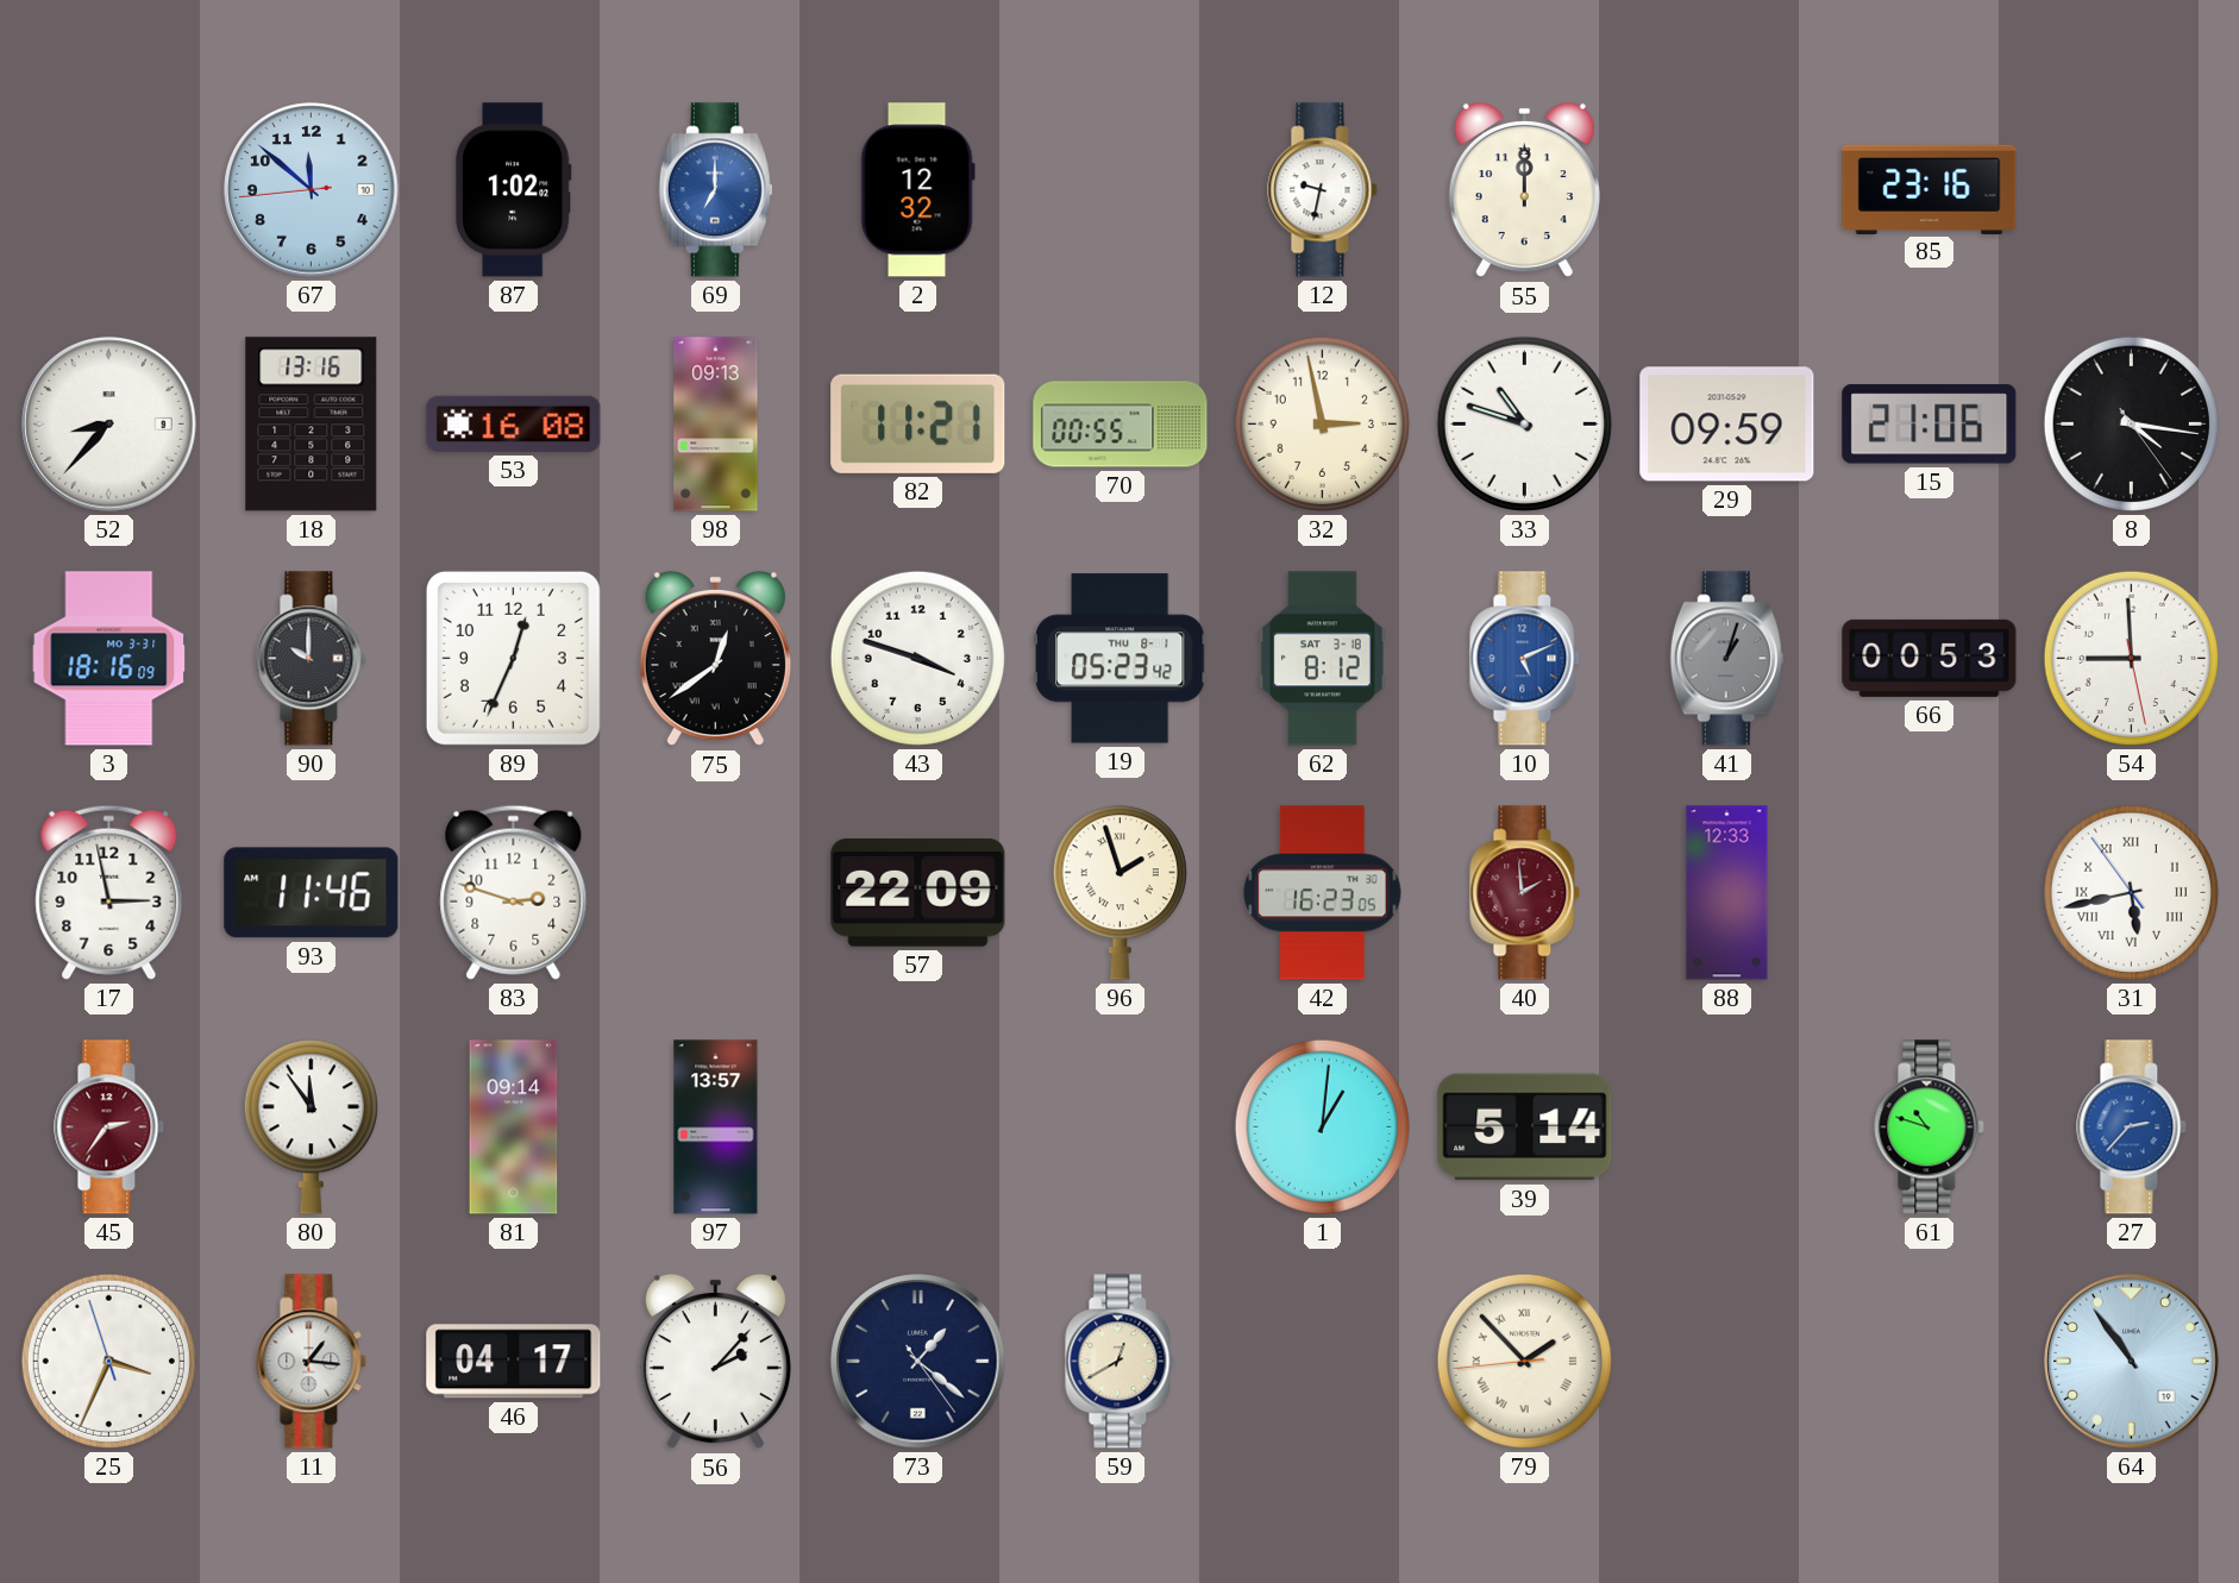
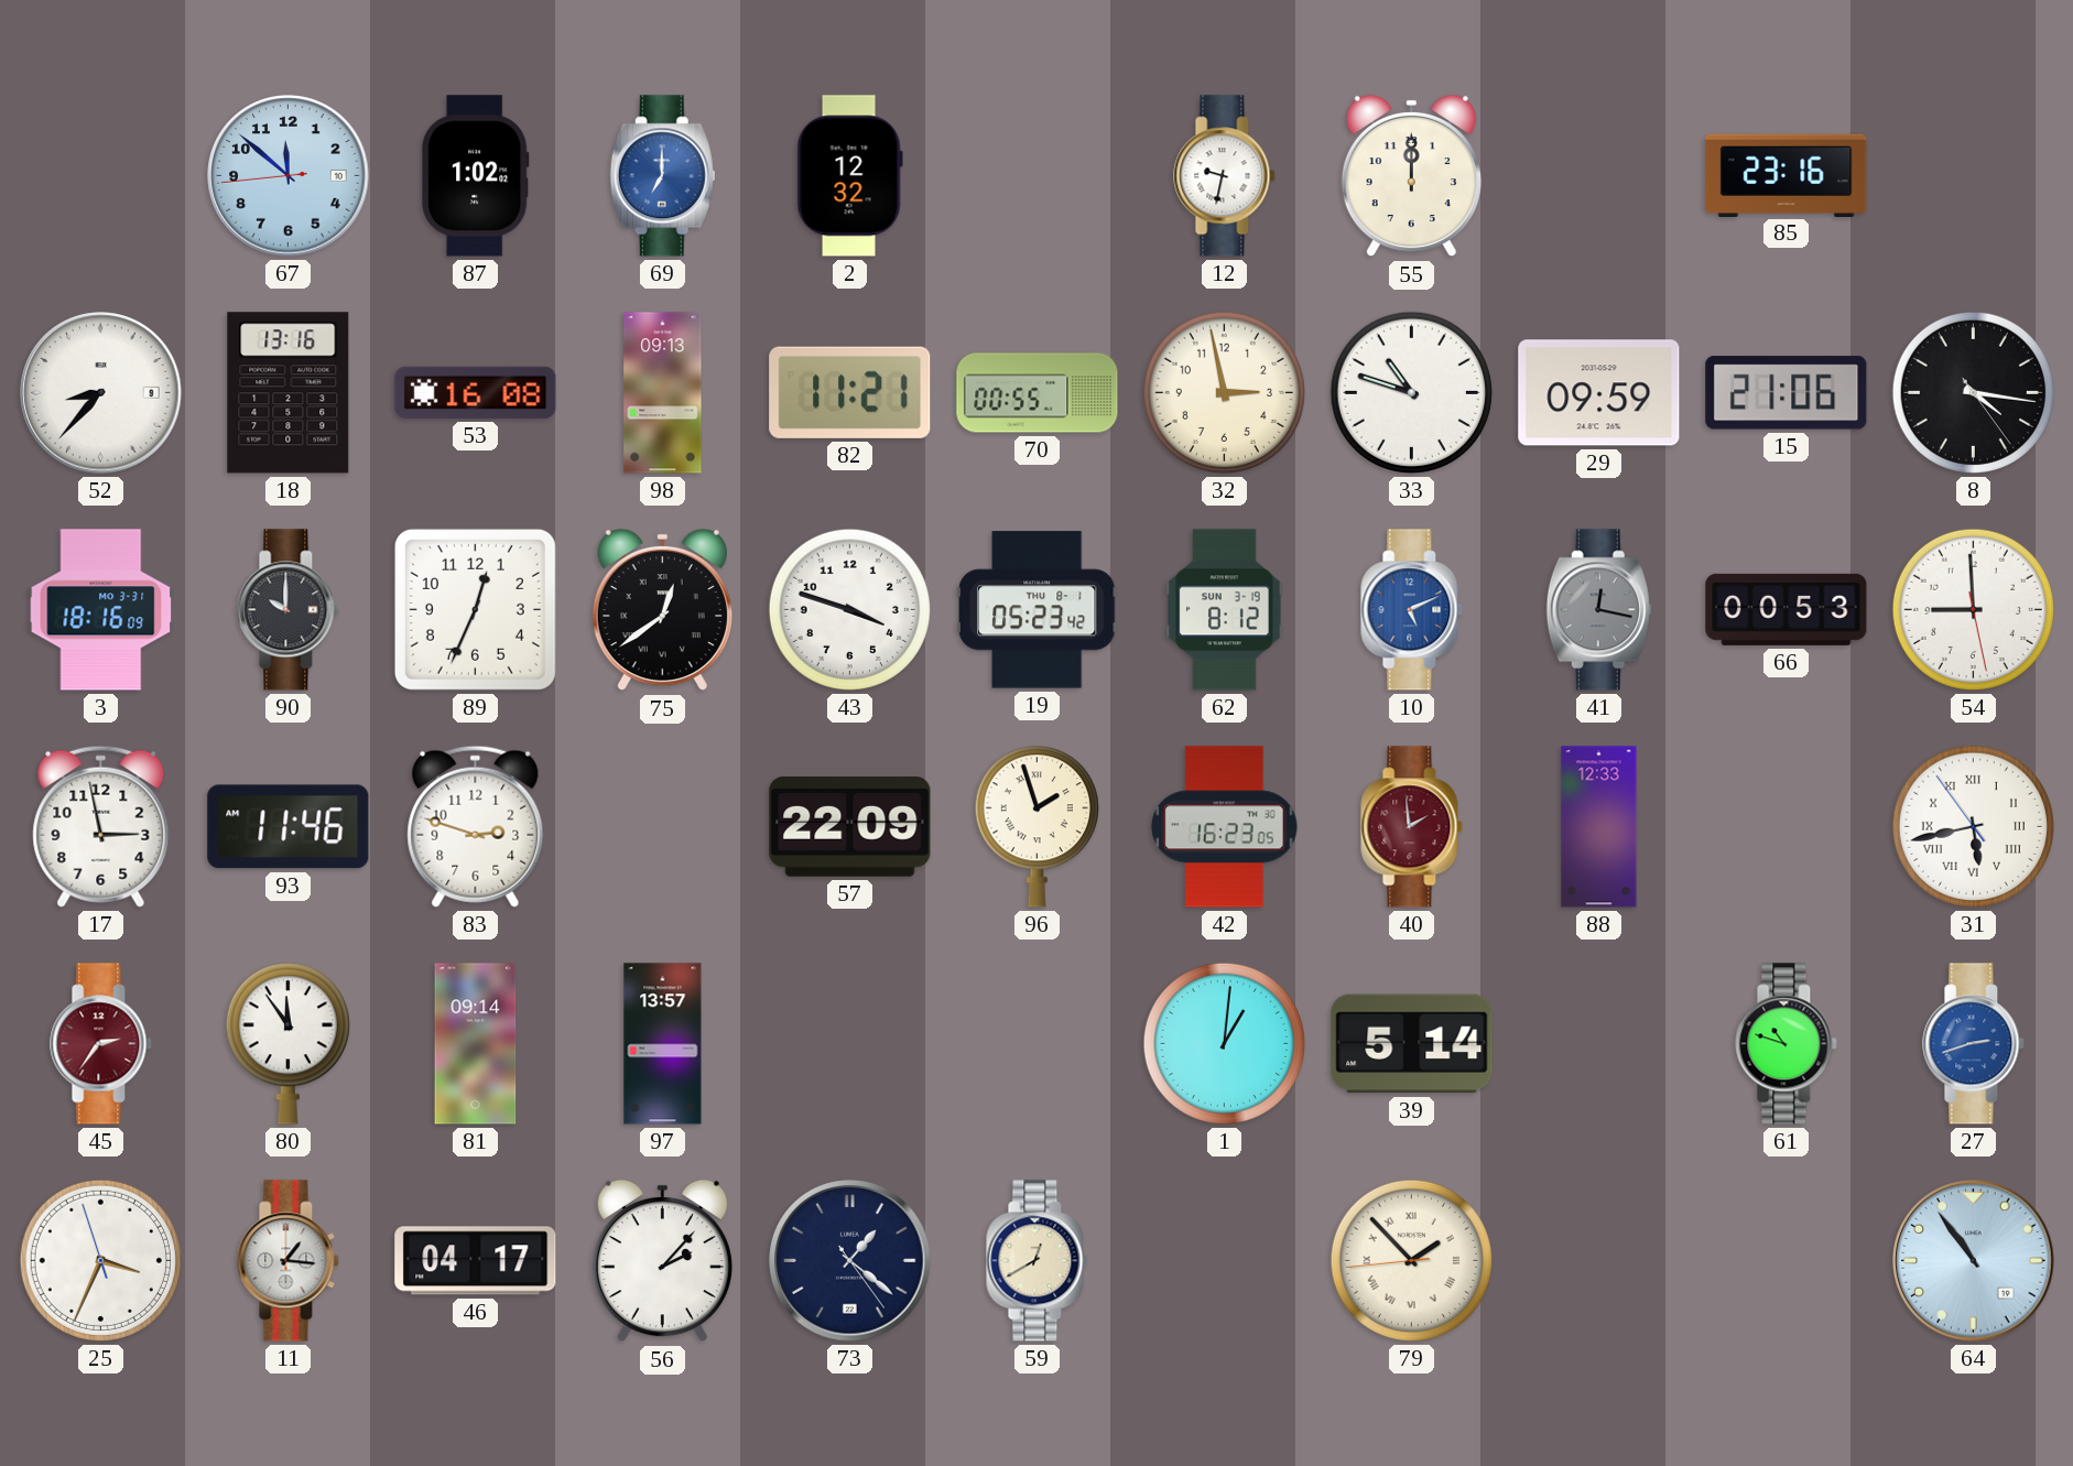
62 date: SAT 3-18 -> SUN 3-19
41: 1:03 -> 12:17
27: 2:37 -> 2:42
